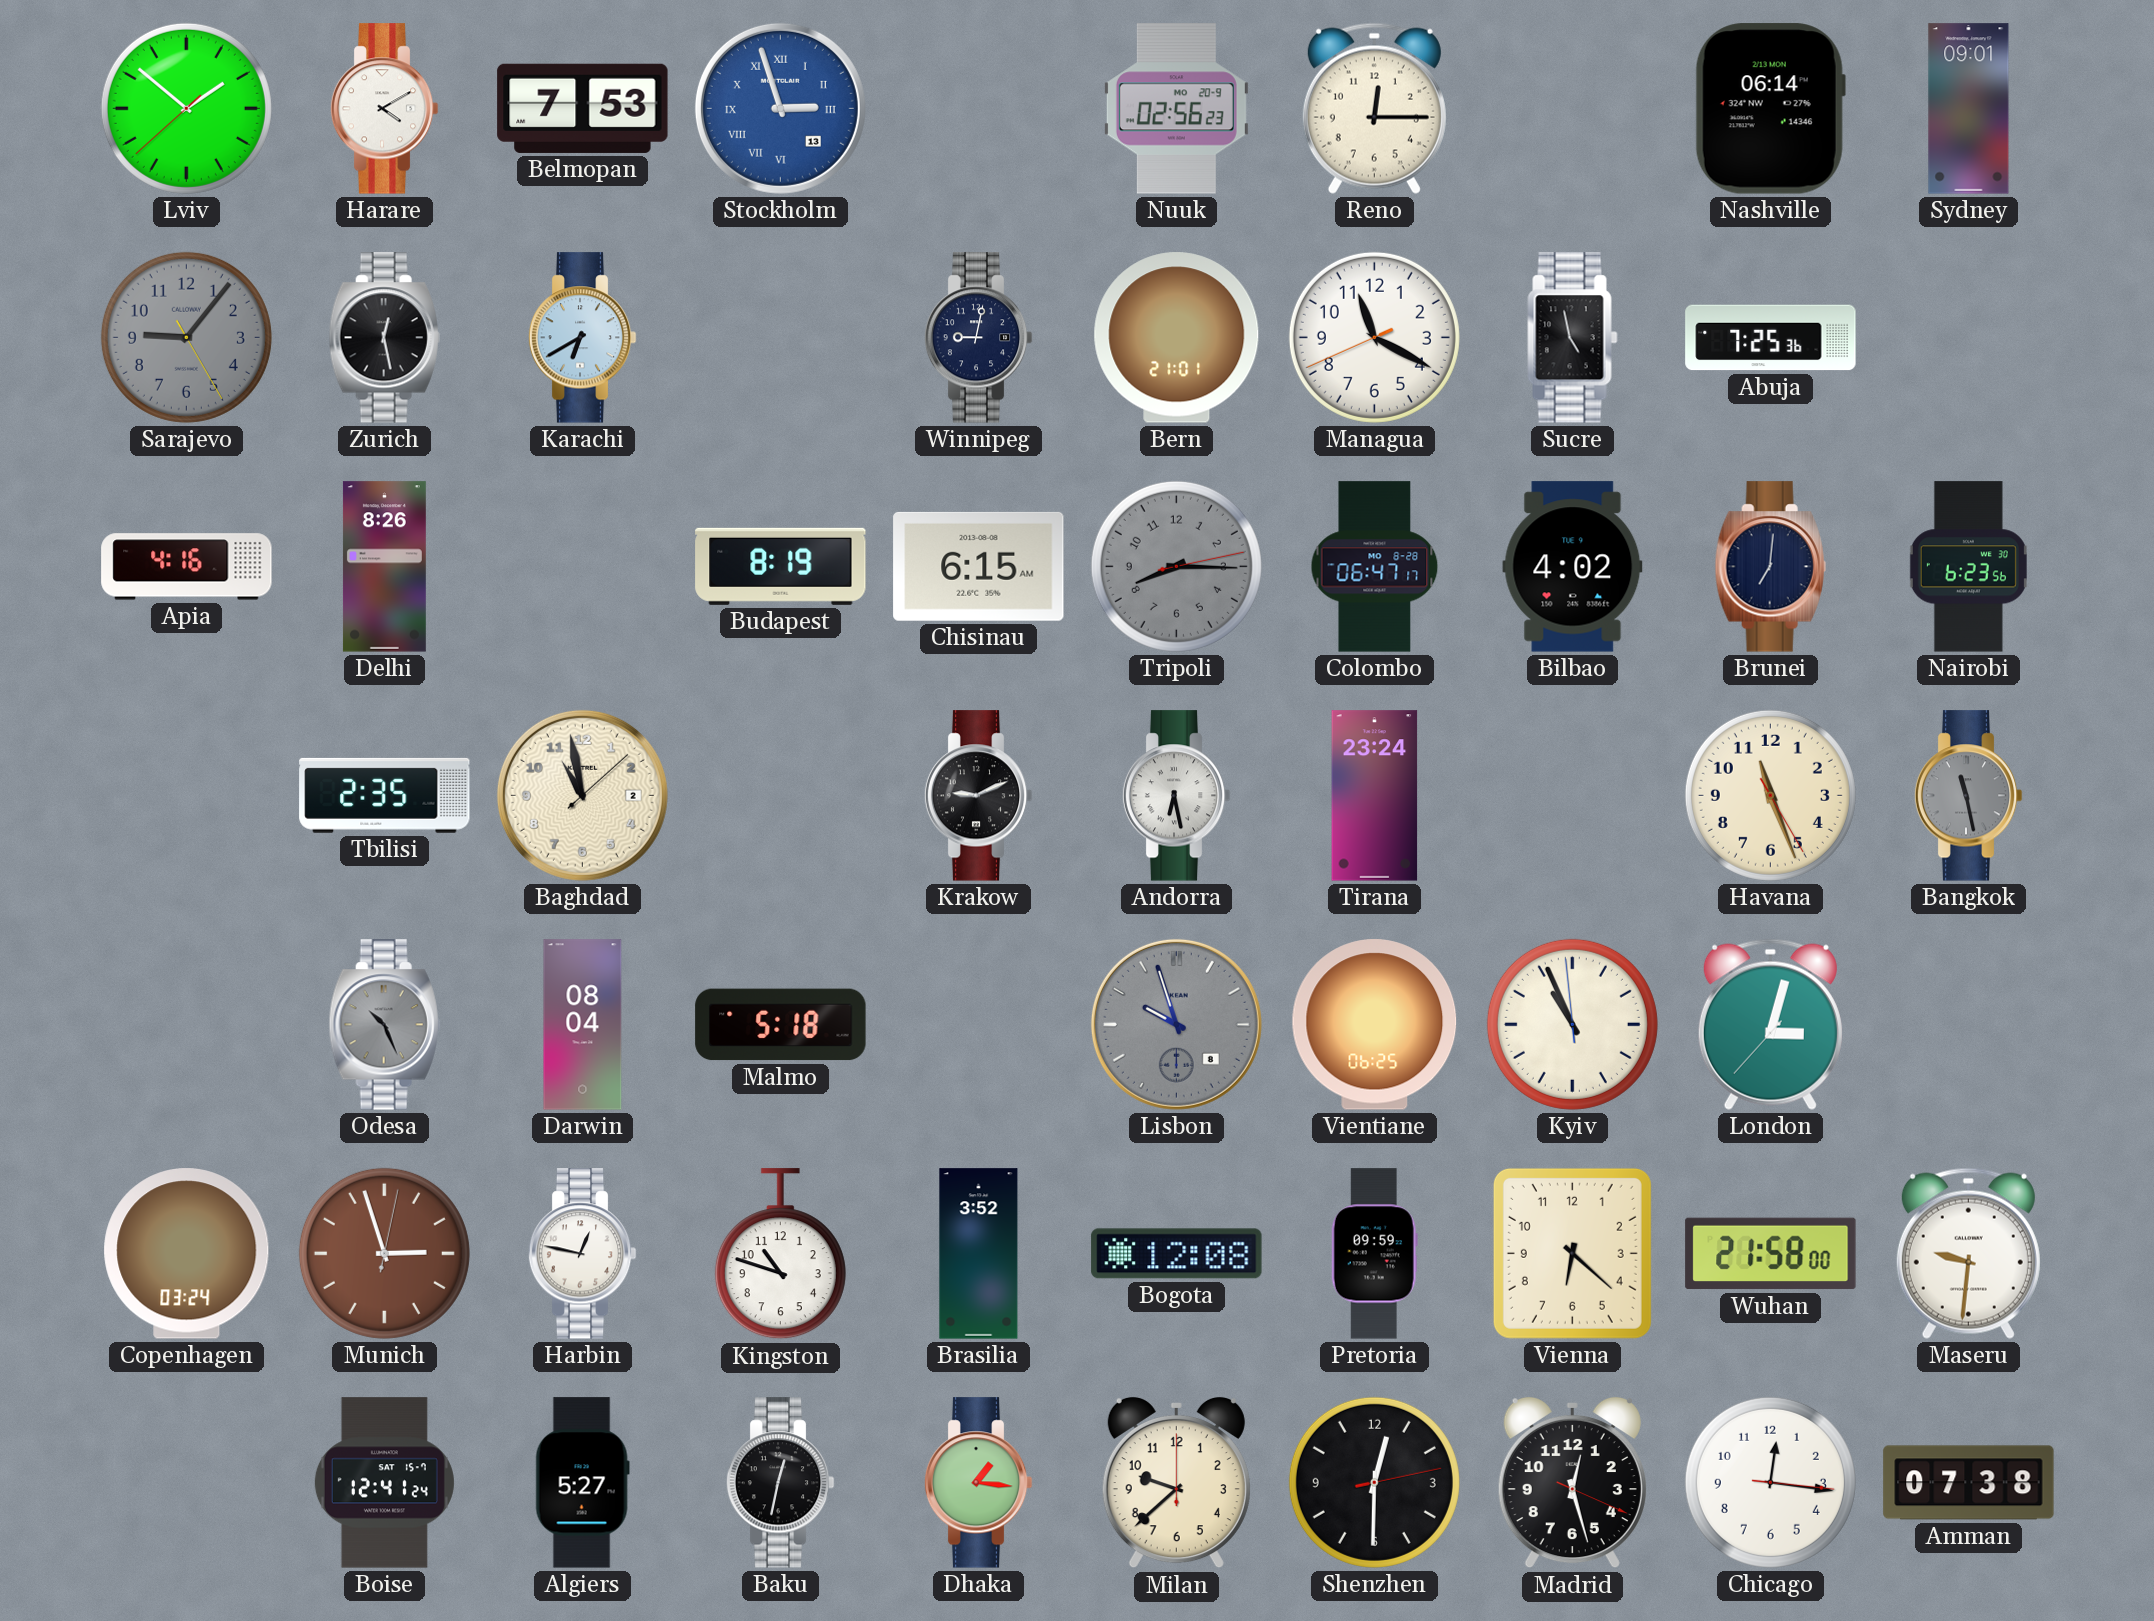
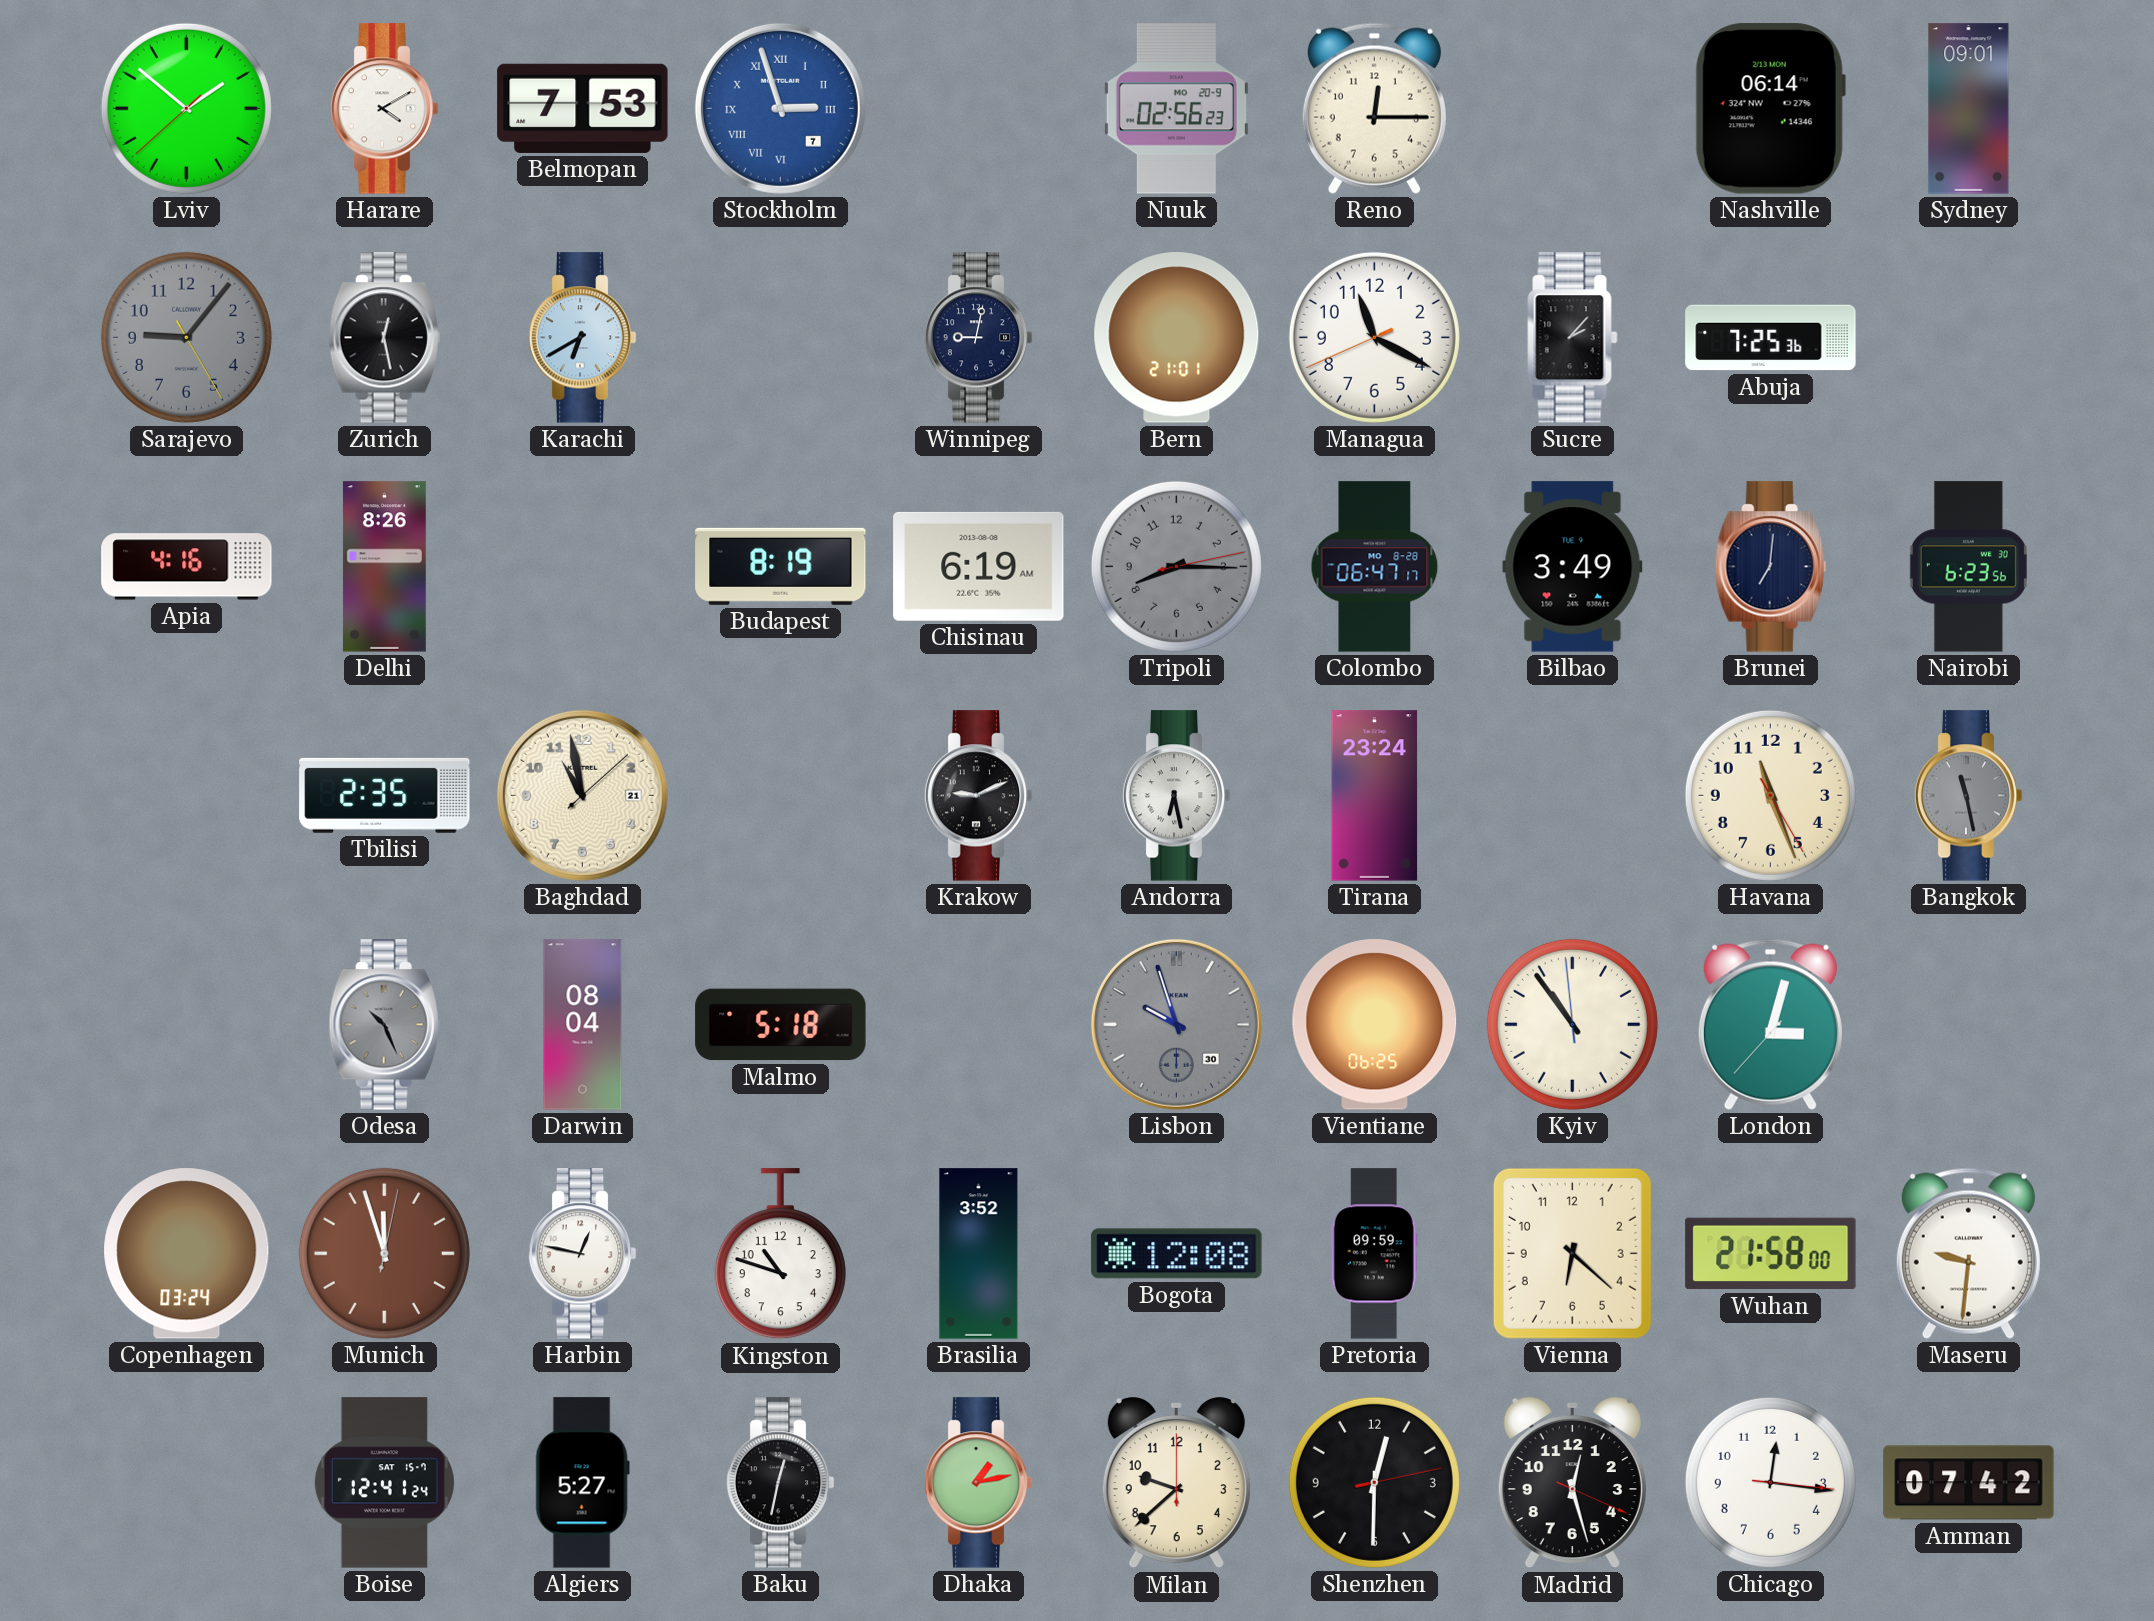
Stockholm date: 13 -> 7
Sucre: 4:58 -> 2:07
Chisinau: 6:15 -> 6:19
Bilbao: 4:02 -> 3:49
Baghdad date: 2 -> 21
Lisbon date: 8 -> 30
Kyiv: 10:55 -> 10:53
Munich: 2:57 -> 11:57
Dhaka: 1:16 -> 1:13
Amman: 07:38 -> 07:42
